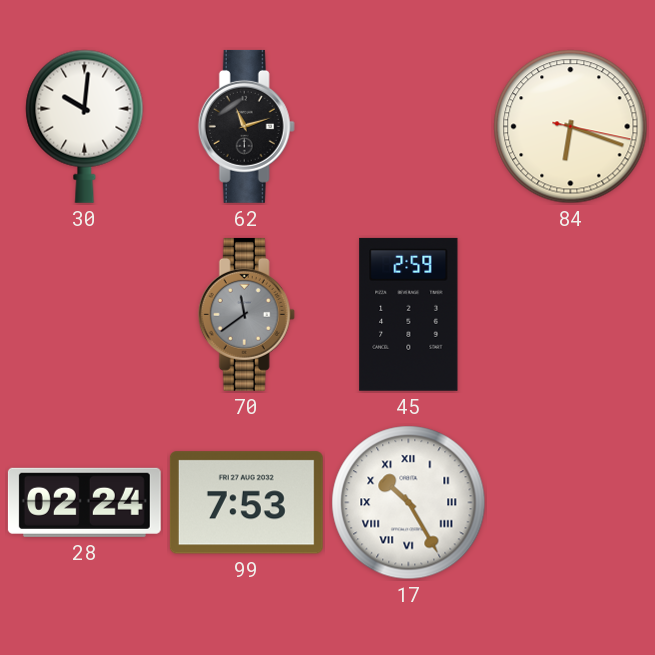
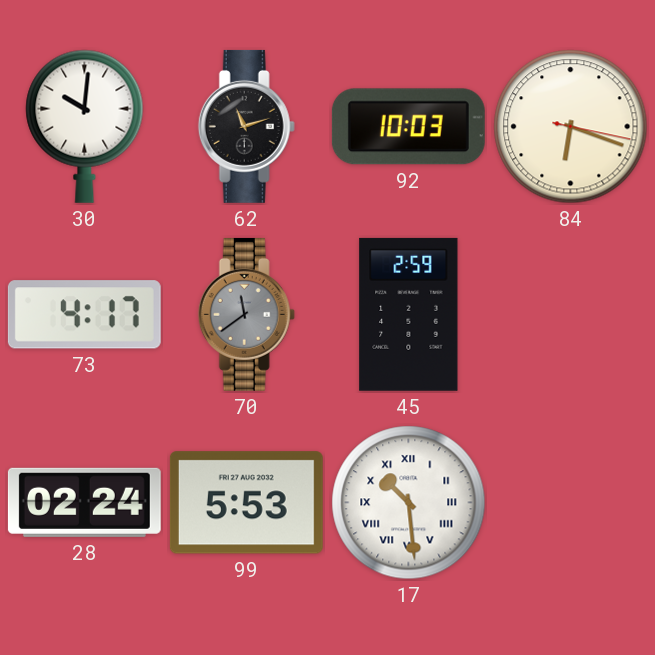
92: none -> 10:03
73: none -> 4:17
99: 7:53 -> 5:53
17: 10:25 -> 10:29
